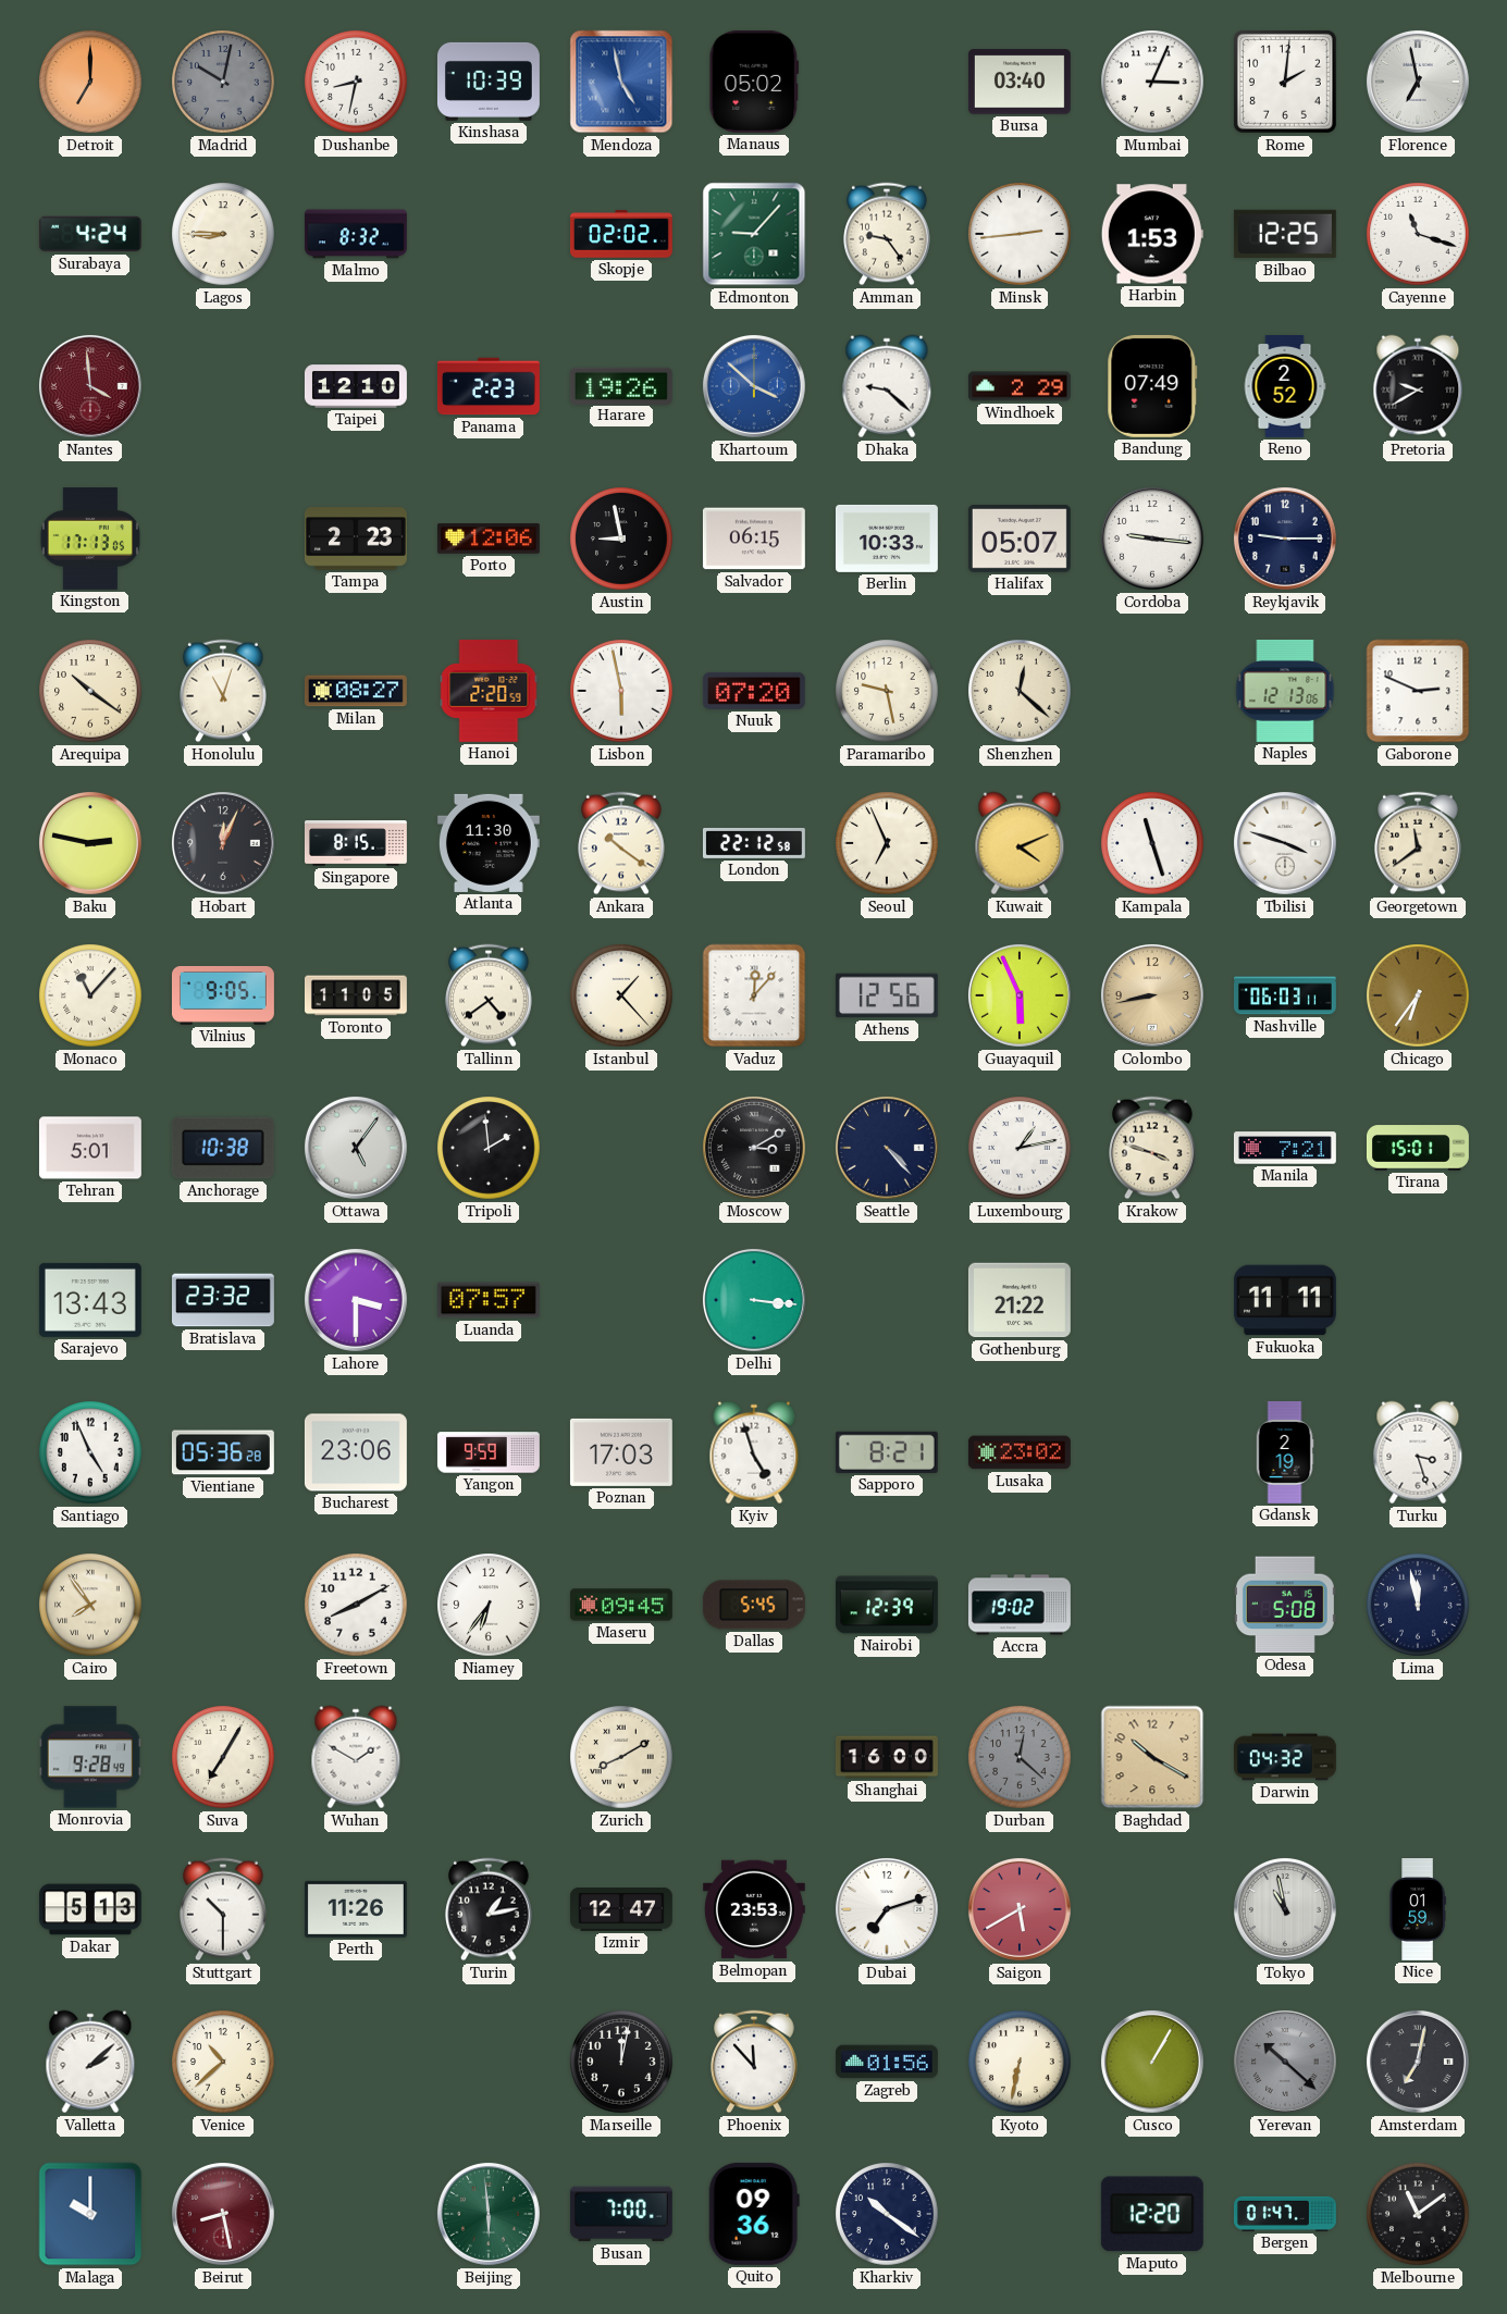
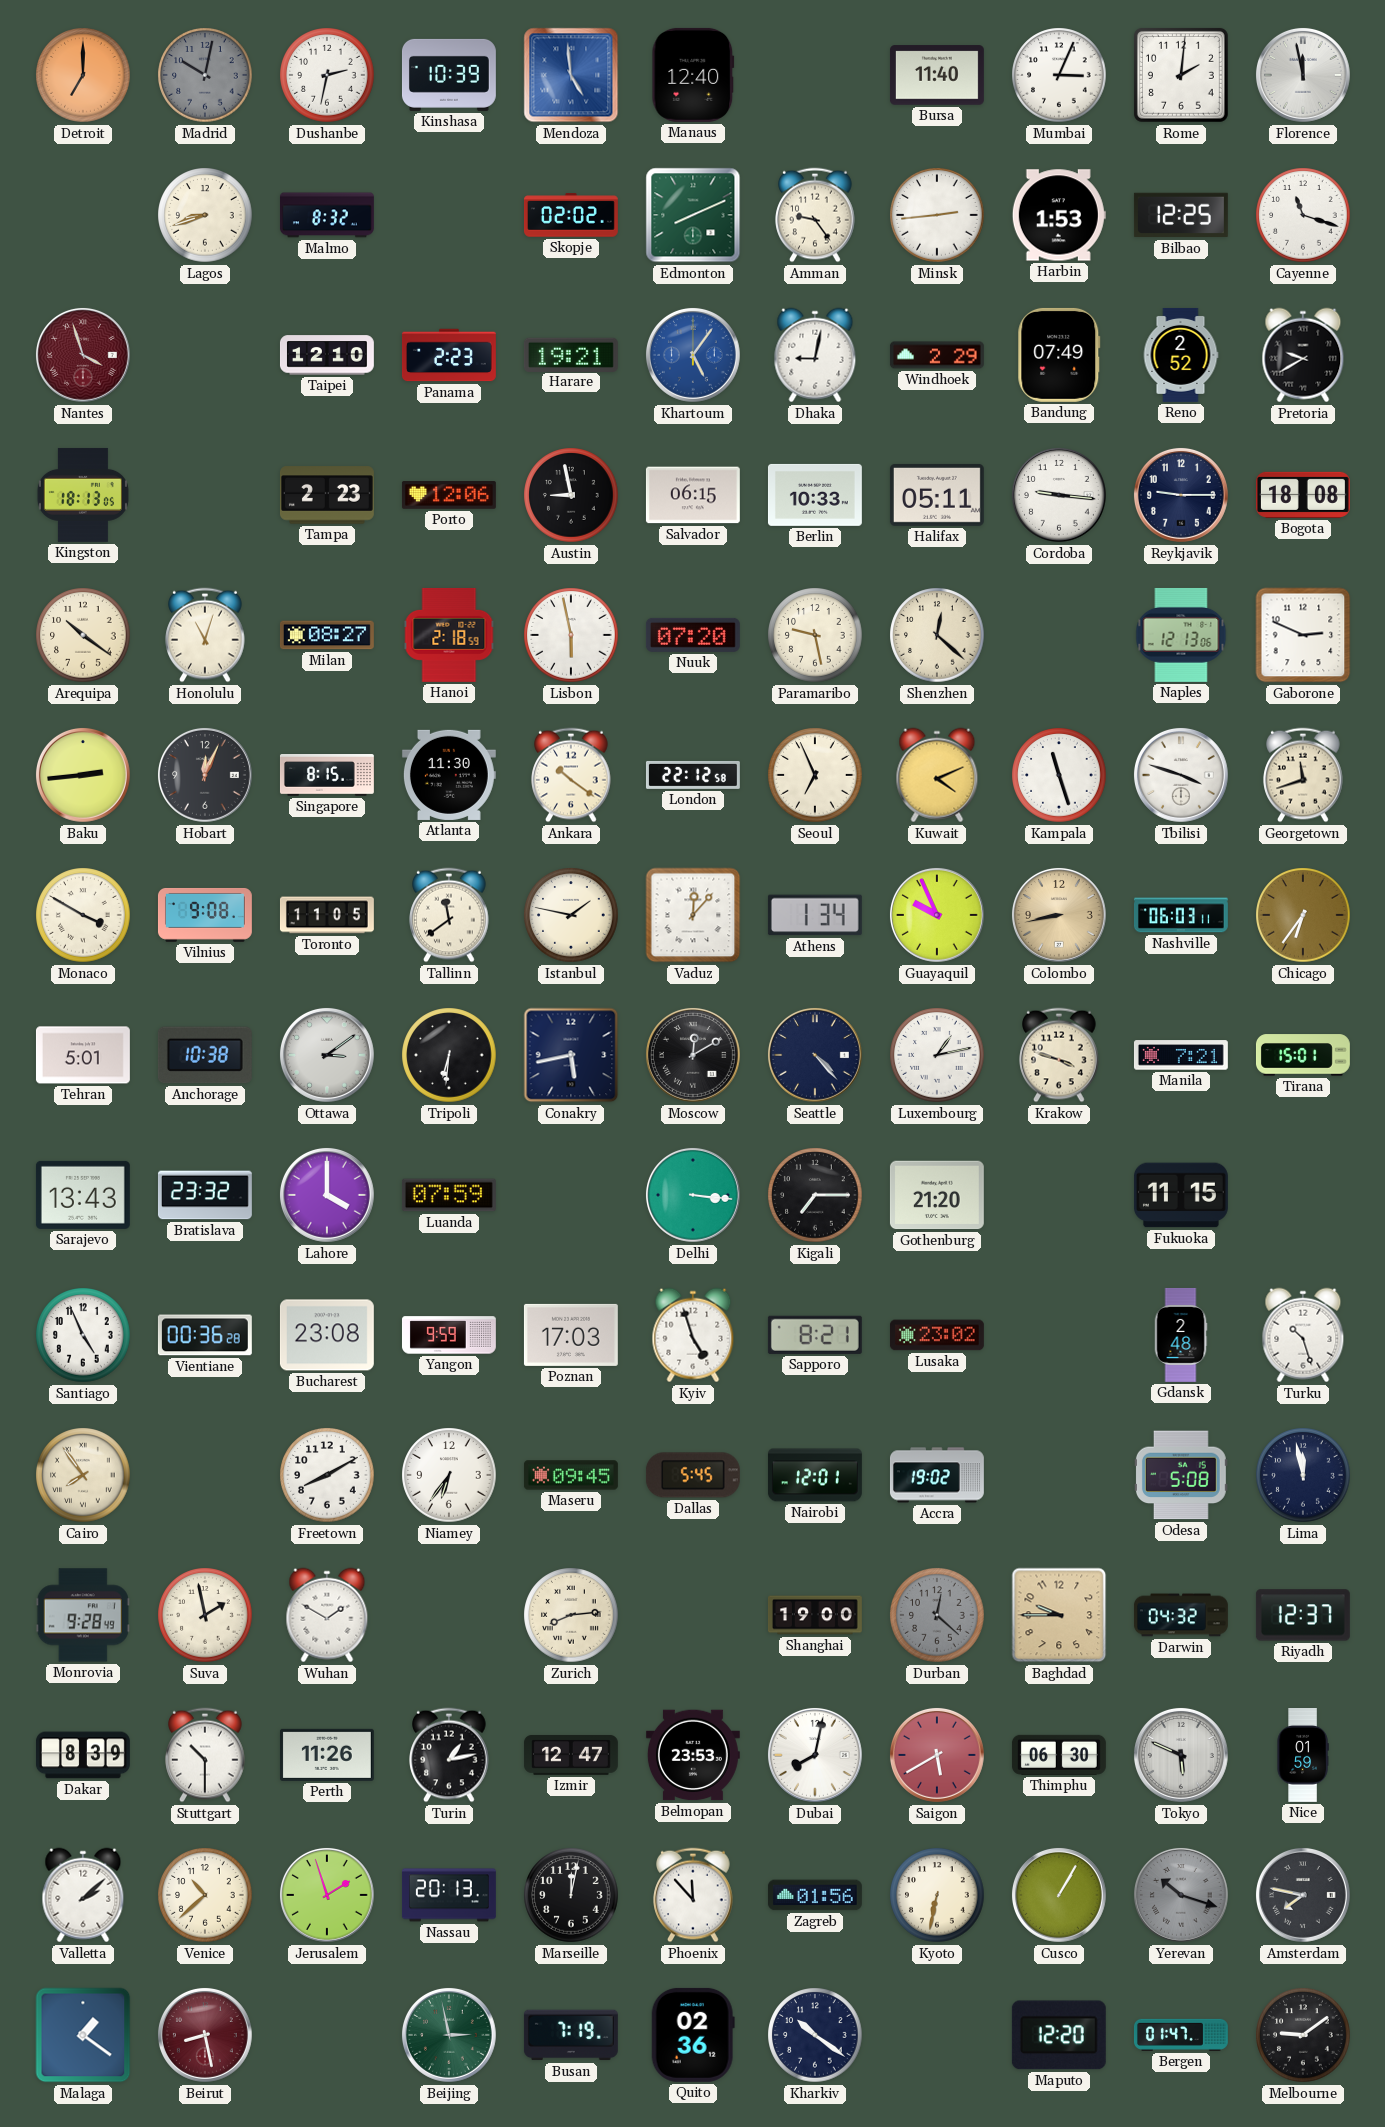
Dushanbe: 8:32 -> 2:32
Mendoza: 4:58 -> 4:59
Manaus: 05:02 -> 12:40
Bursa: 03:40 -> 11:40
Florence: 6:58 -> 11:58
Surabaya: 4:24 -> none
Lagos: 8:45 -> 8:42
Edmonton: 9:07 -> 8:11
Nantes: 3:59 -> 3:57
Harare: 19:26 -> 19:21
Khartoum: 3:52 -> 5:06
Dhaka: 9:22 -> 9:02
Kingston: 17:13 -> 18:13
Halifax: 05:07 -> 05:11
Bogota: none -> 18:08
Hanoi: 2:20 -> 2:18
Baku: 2:47 -> 2:44
Georgetown: 11:39 -> 11:42
Monaco: 11:07 -> 3:50
Vilnius: 9:05 -> 9:08
Tallinn: 4:39 -> 11:39
Istanbul: 1:23 -> 1:47
Athens: 12:56 -> 1:34
Guayaquil: 5:56 -> 9:56
Ottawa: 5:06 -> 3:09
Tripoli: 1:59 -> 6:31
Conakry: none -> 5:43
Moscow: 3:10 -> 12:10
Lahore: 3:30 -> 4:00
Luanda: 07:57 -> 07:59
Kigali: none -> 7:15
Gothenburg: 21:22 -> 21:20
Fukuoka: 11:11 -> 11:15
Vientiane: 05:36 -> 00:36
Bucharest: 23:06 -> 23:08
Gdansk: 2:19 -> 2:48
Turku: 3:27 -> 10:27
Nairobi: 12:39 -> 12:01
Suva: 7:05 -> 1:58
Zurich: 8:10 -> 8:14
Shanghai: 16:00 -> 19:00
Baghdad: 10:20 -> 9:45
Riyadh: none -> 12:37
Dakar: 5:13 -> 8:39
Dubai: 7:12 -> 8:02
Thimphu: none -> 06:30
Tokyo: 10:58 -> 5:49
Jerusalem: none -> 1:57
Nassau: none -> 20:13
Yerevan: 10:22 -> 10:18
Amsterdam: 7:02 -> 7:47
Malaga: 10:00 -> 1:21
Beijing: 5:59 -> 2:58
Busan: 7:00 -> 7:19
Quito: 09:36 -> 02:36
Melbourne: 11:09 -> 9:09
